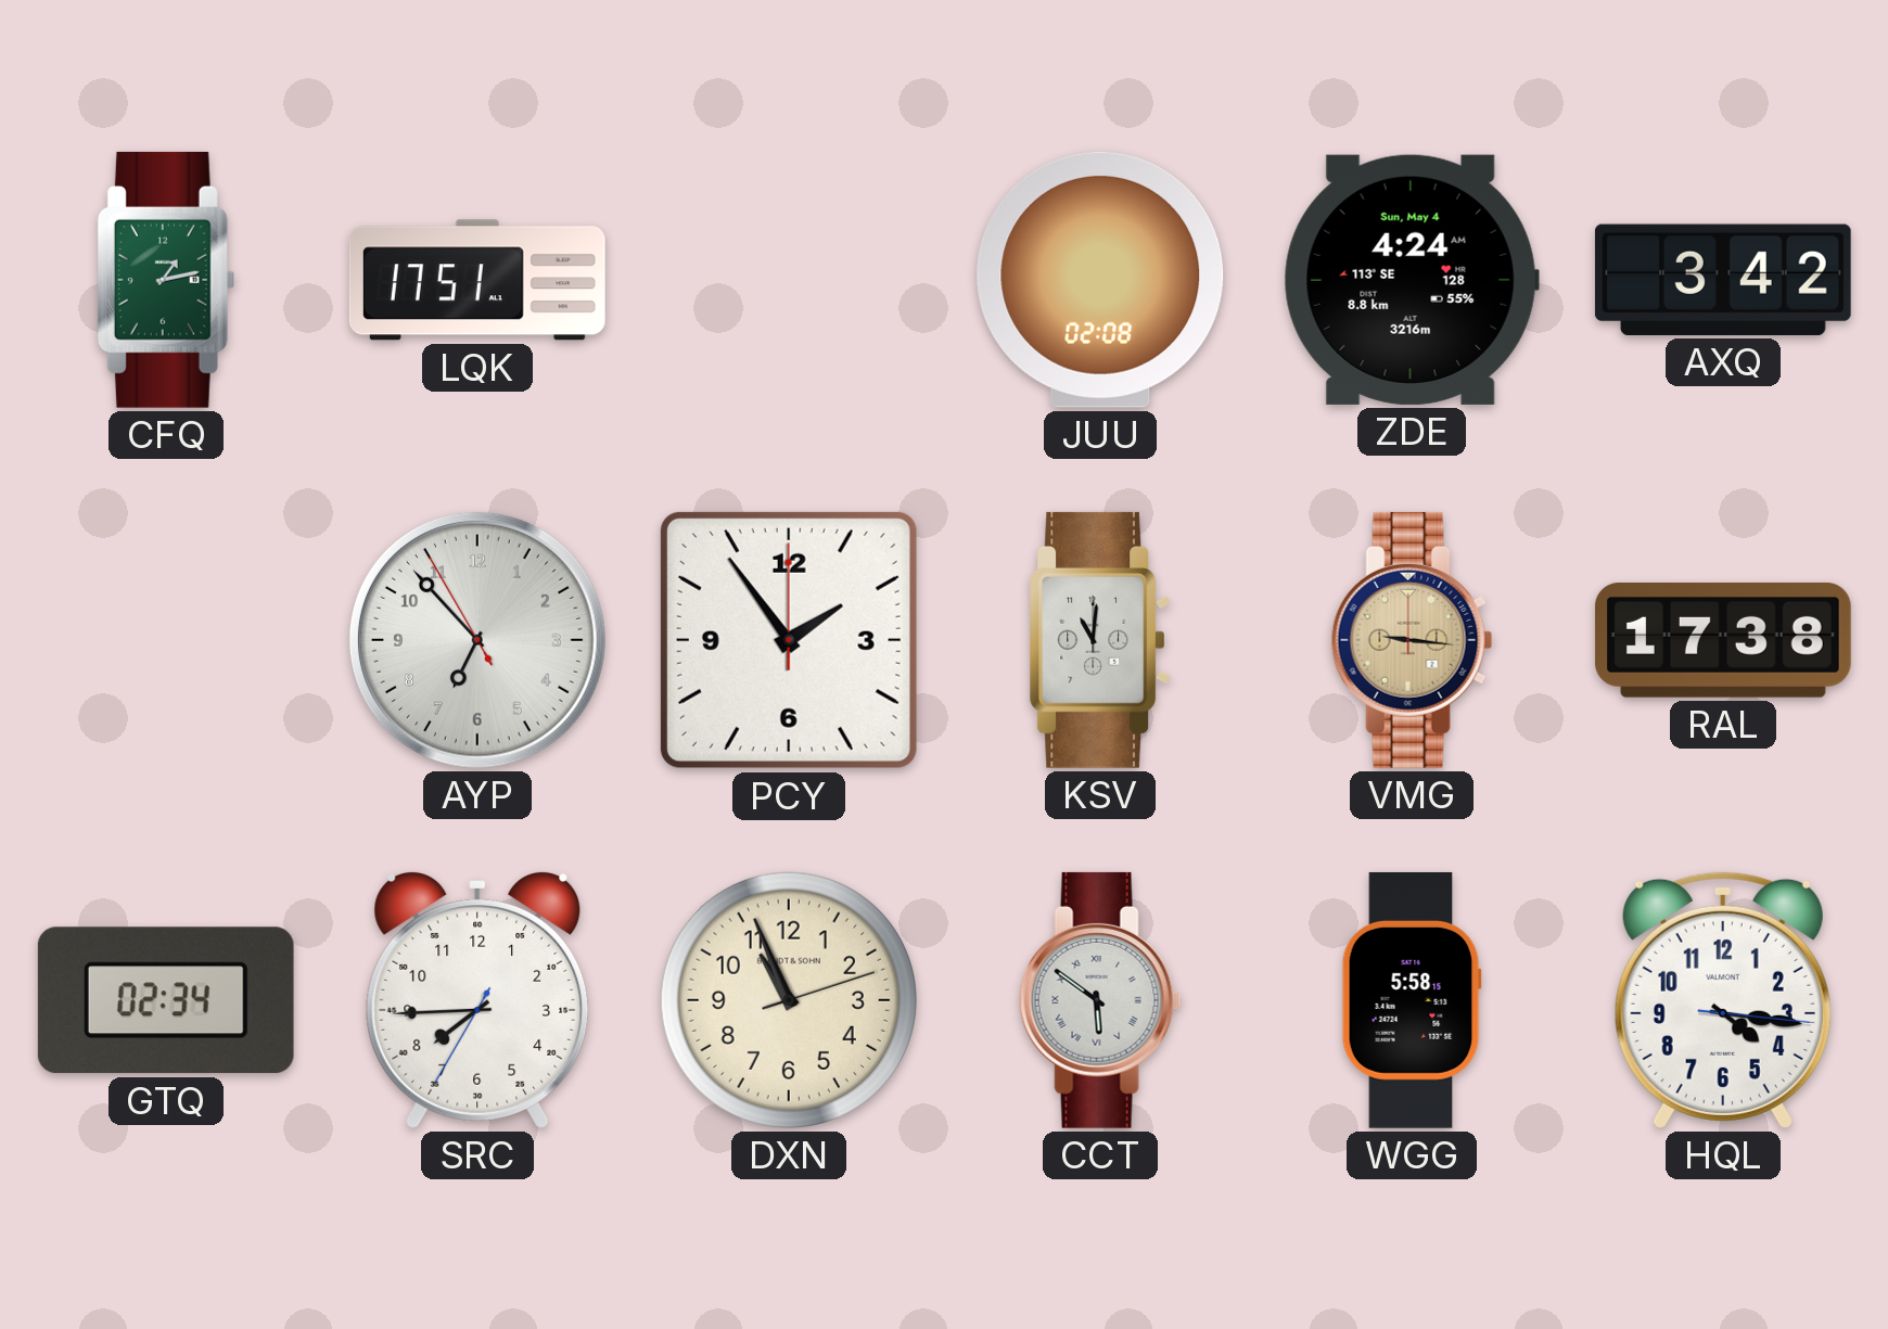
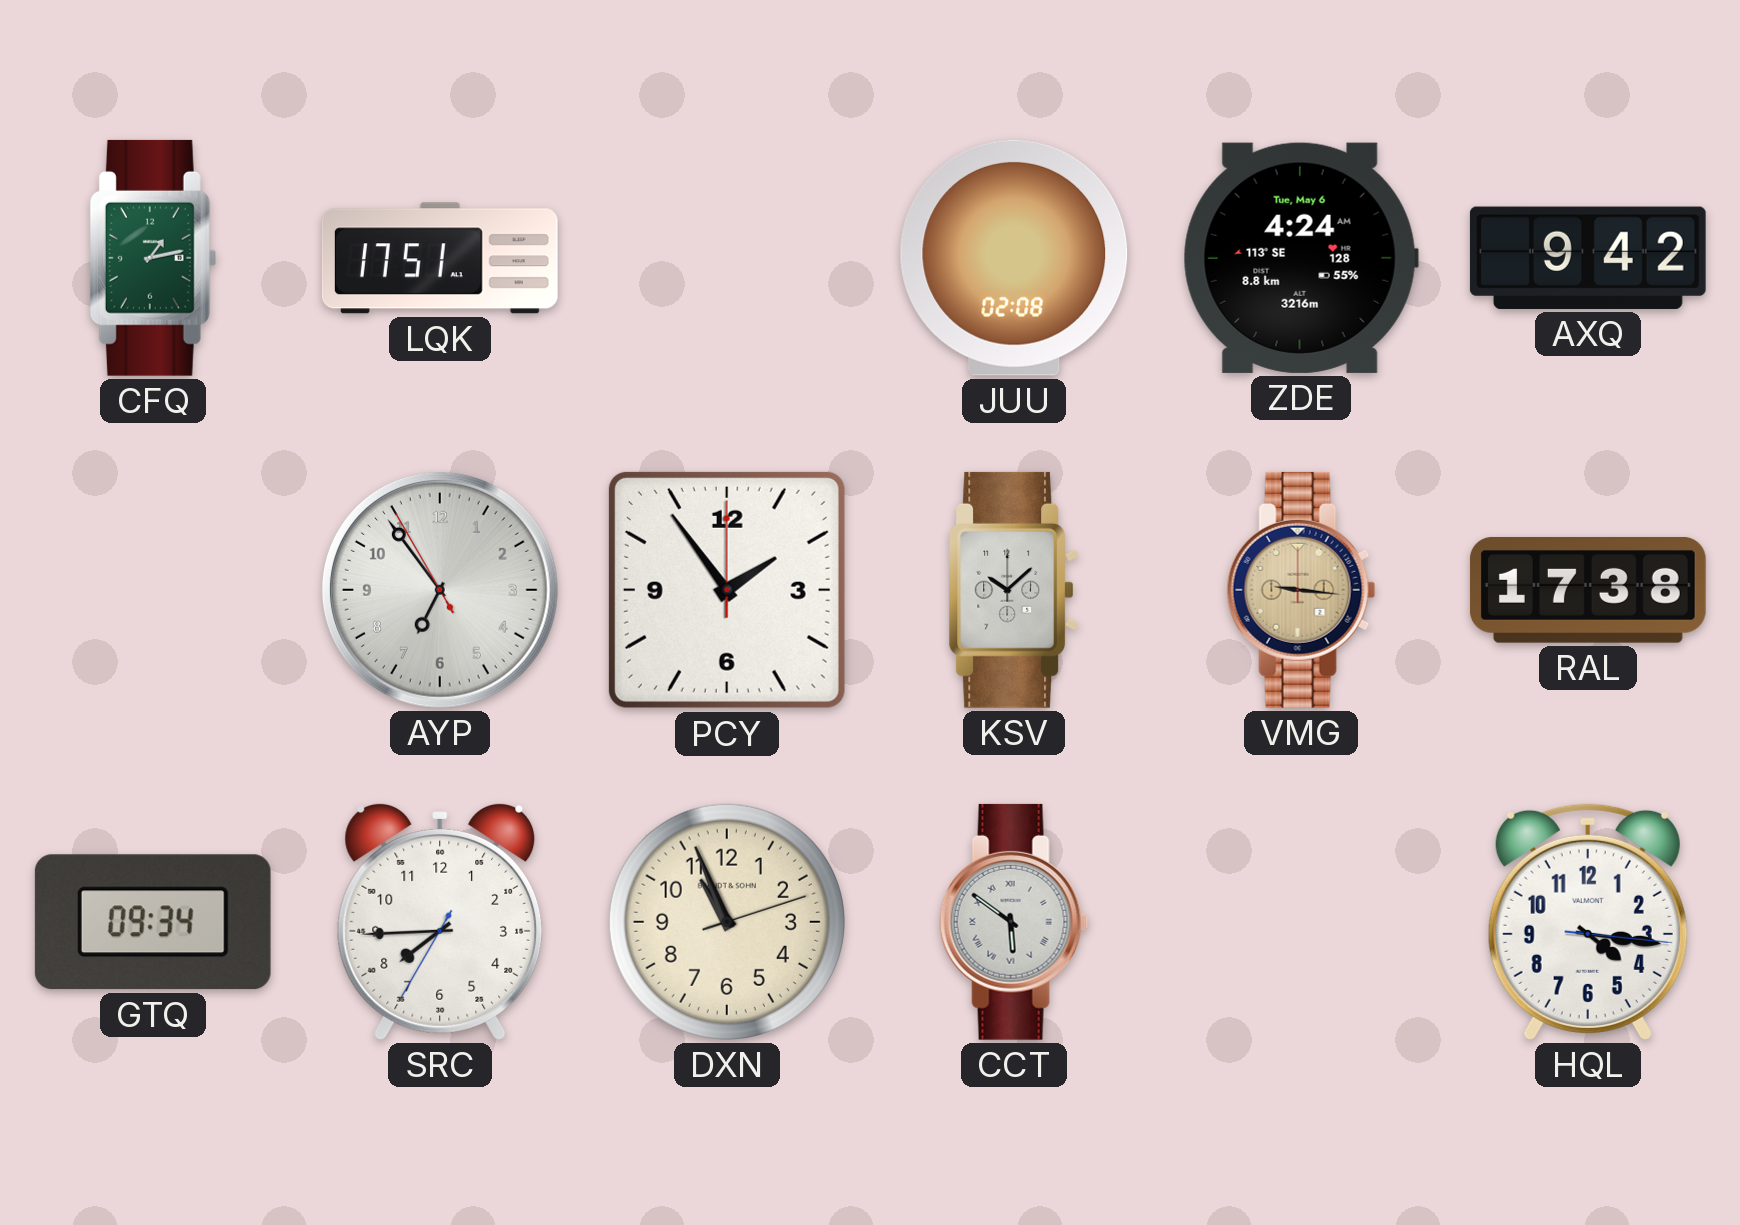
ZDE date: Sun, May 4 -> Tue, May 6
AXQ: 3:42 -> 9:42
AYP: 6:52 -> 6:53
KSV: 11:01 -> 10:08
GTQ: 02:34 -> 09:34
WGG: 5:58 -> none
